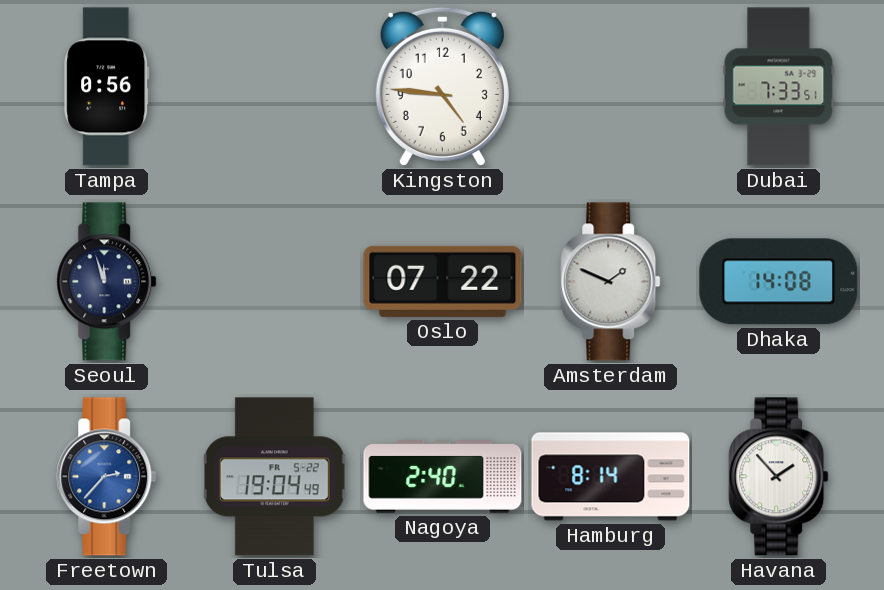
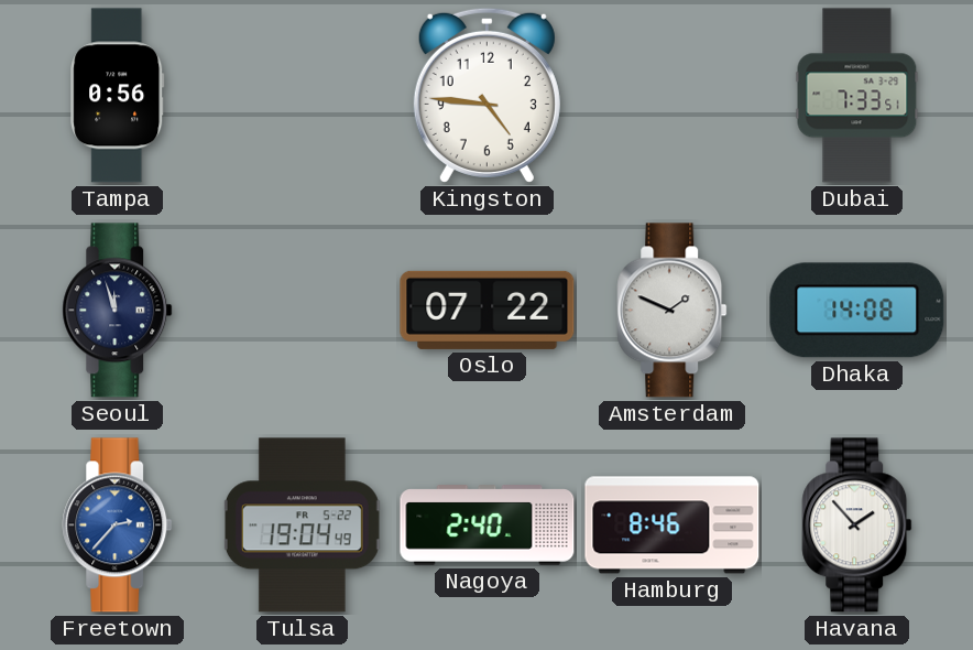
Hamburg: 8:14 -> 8:46
